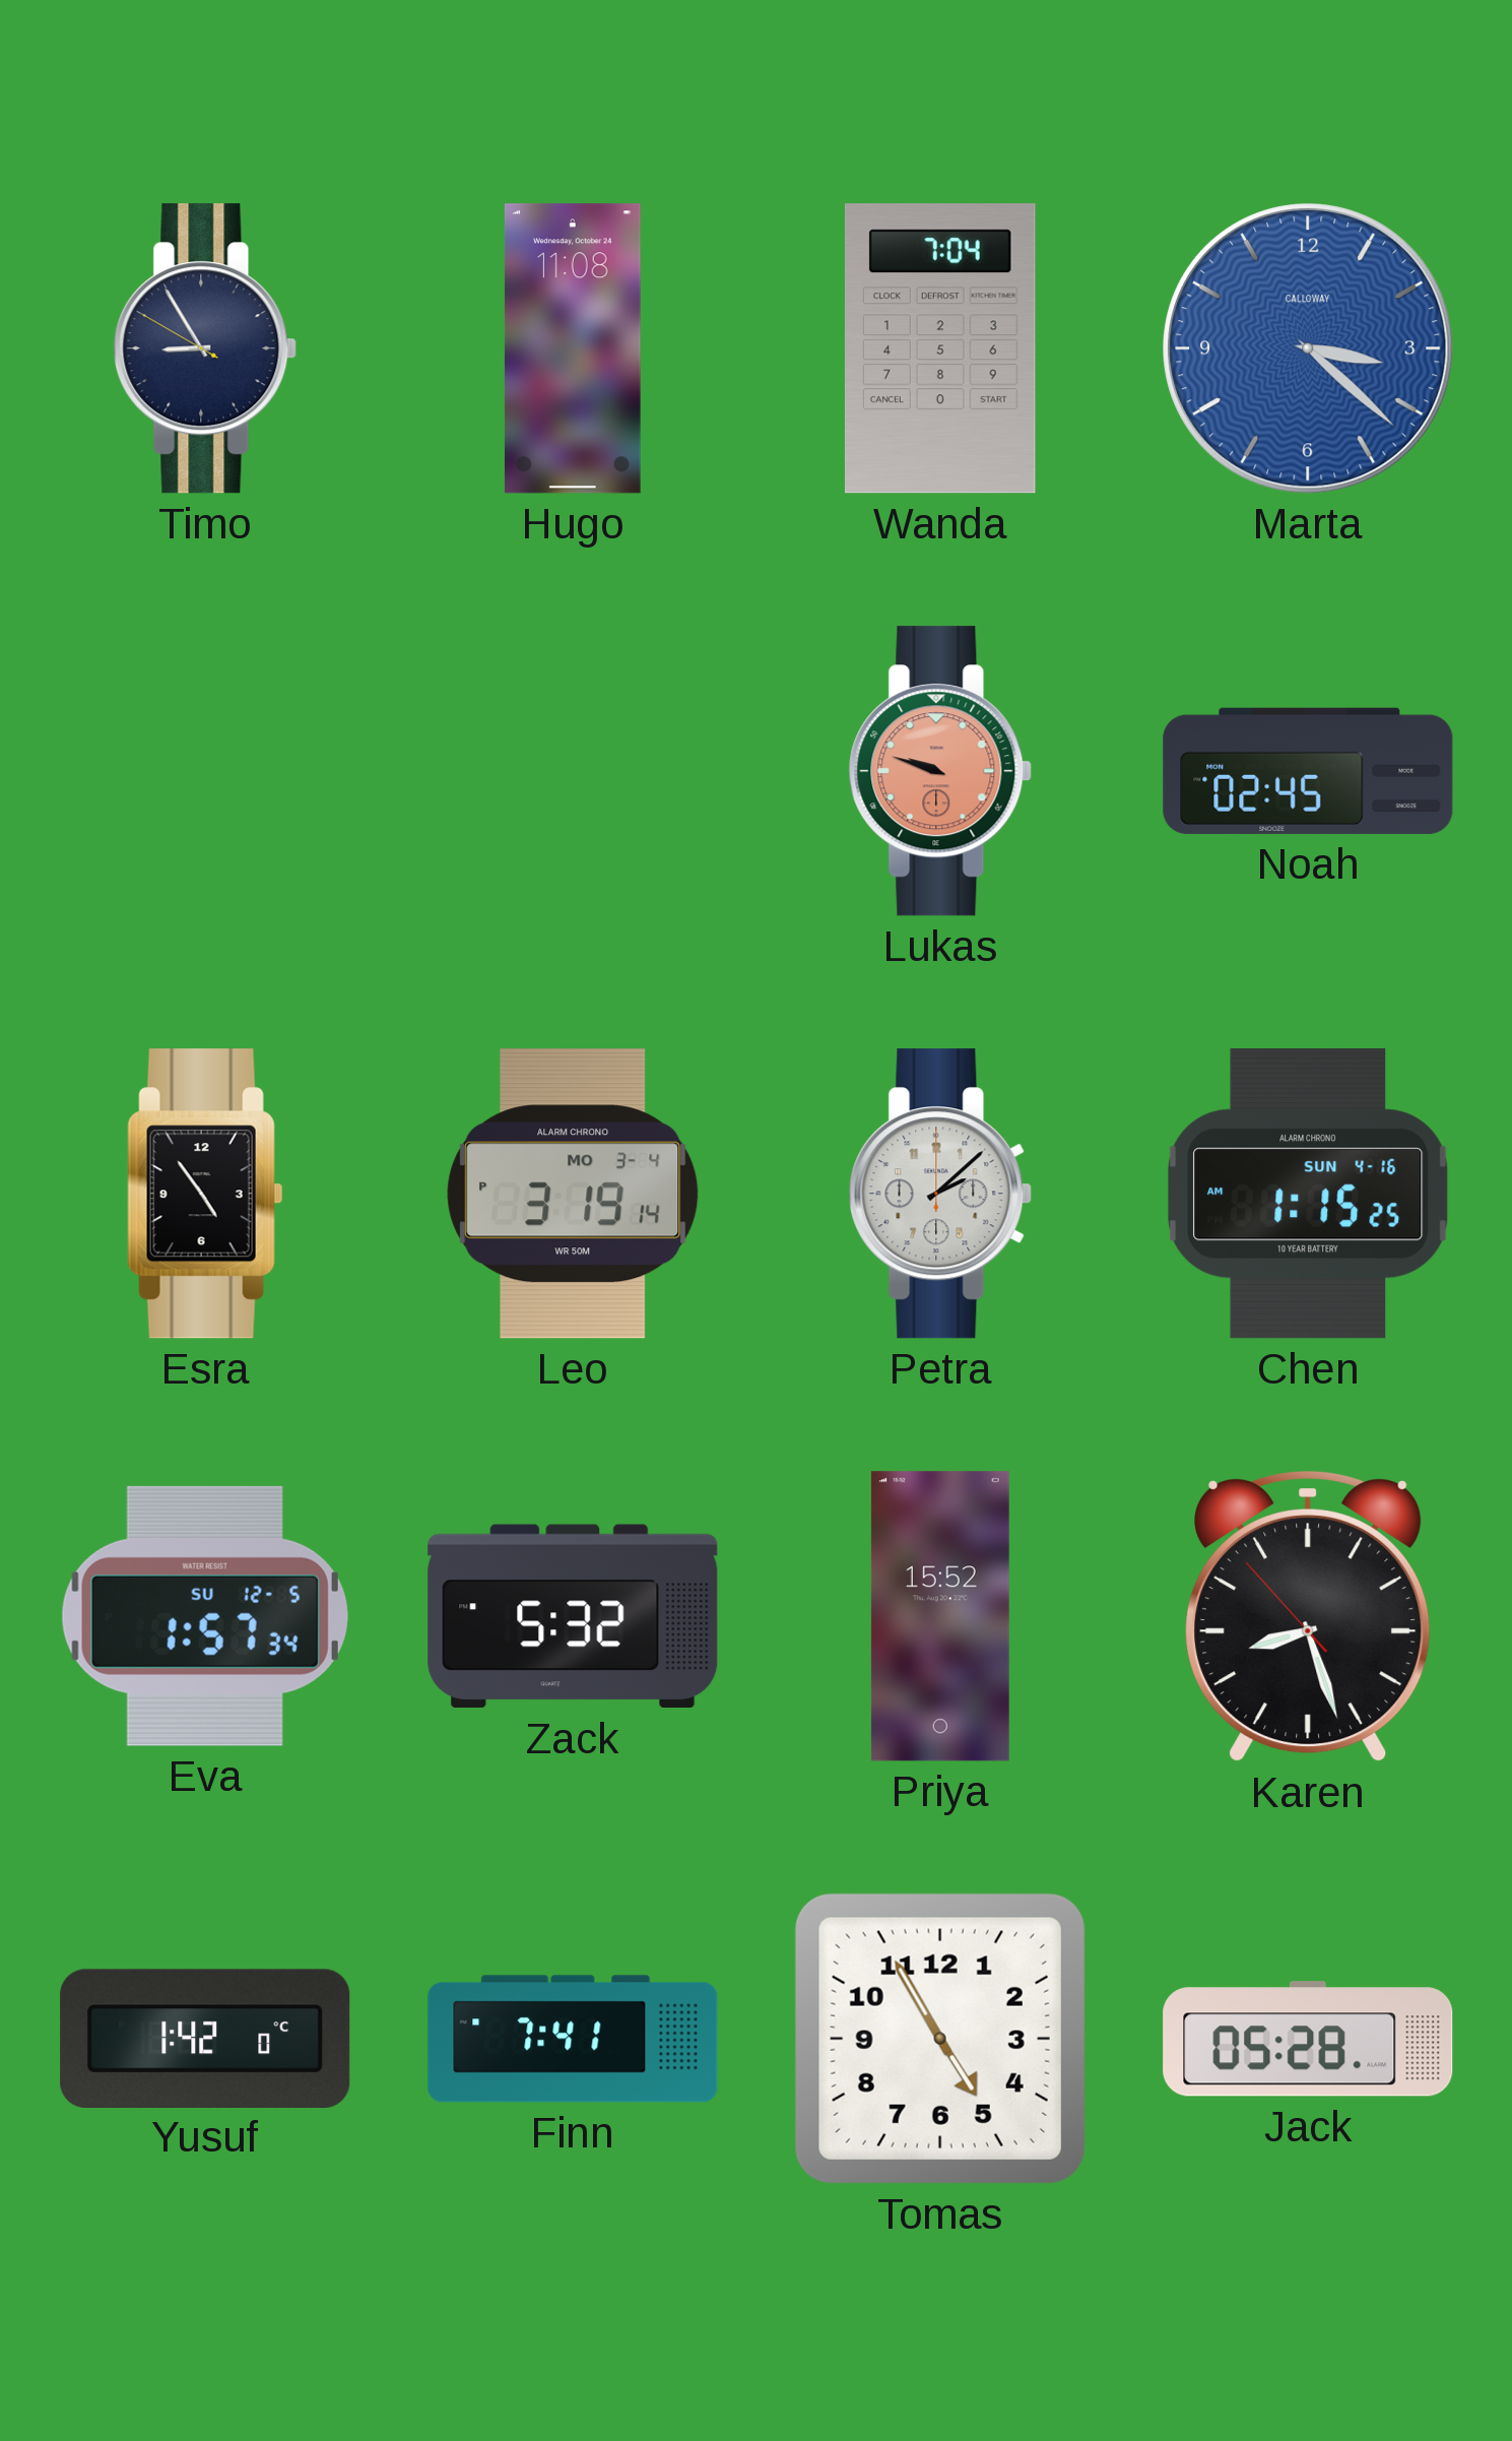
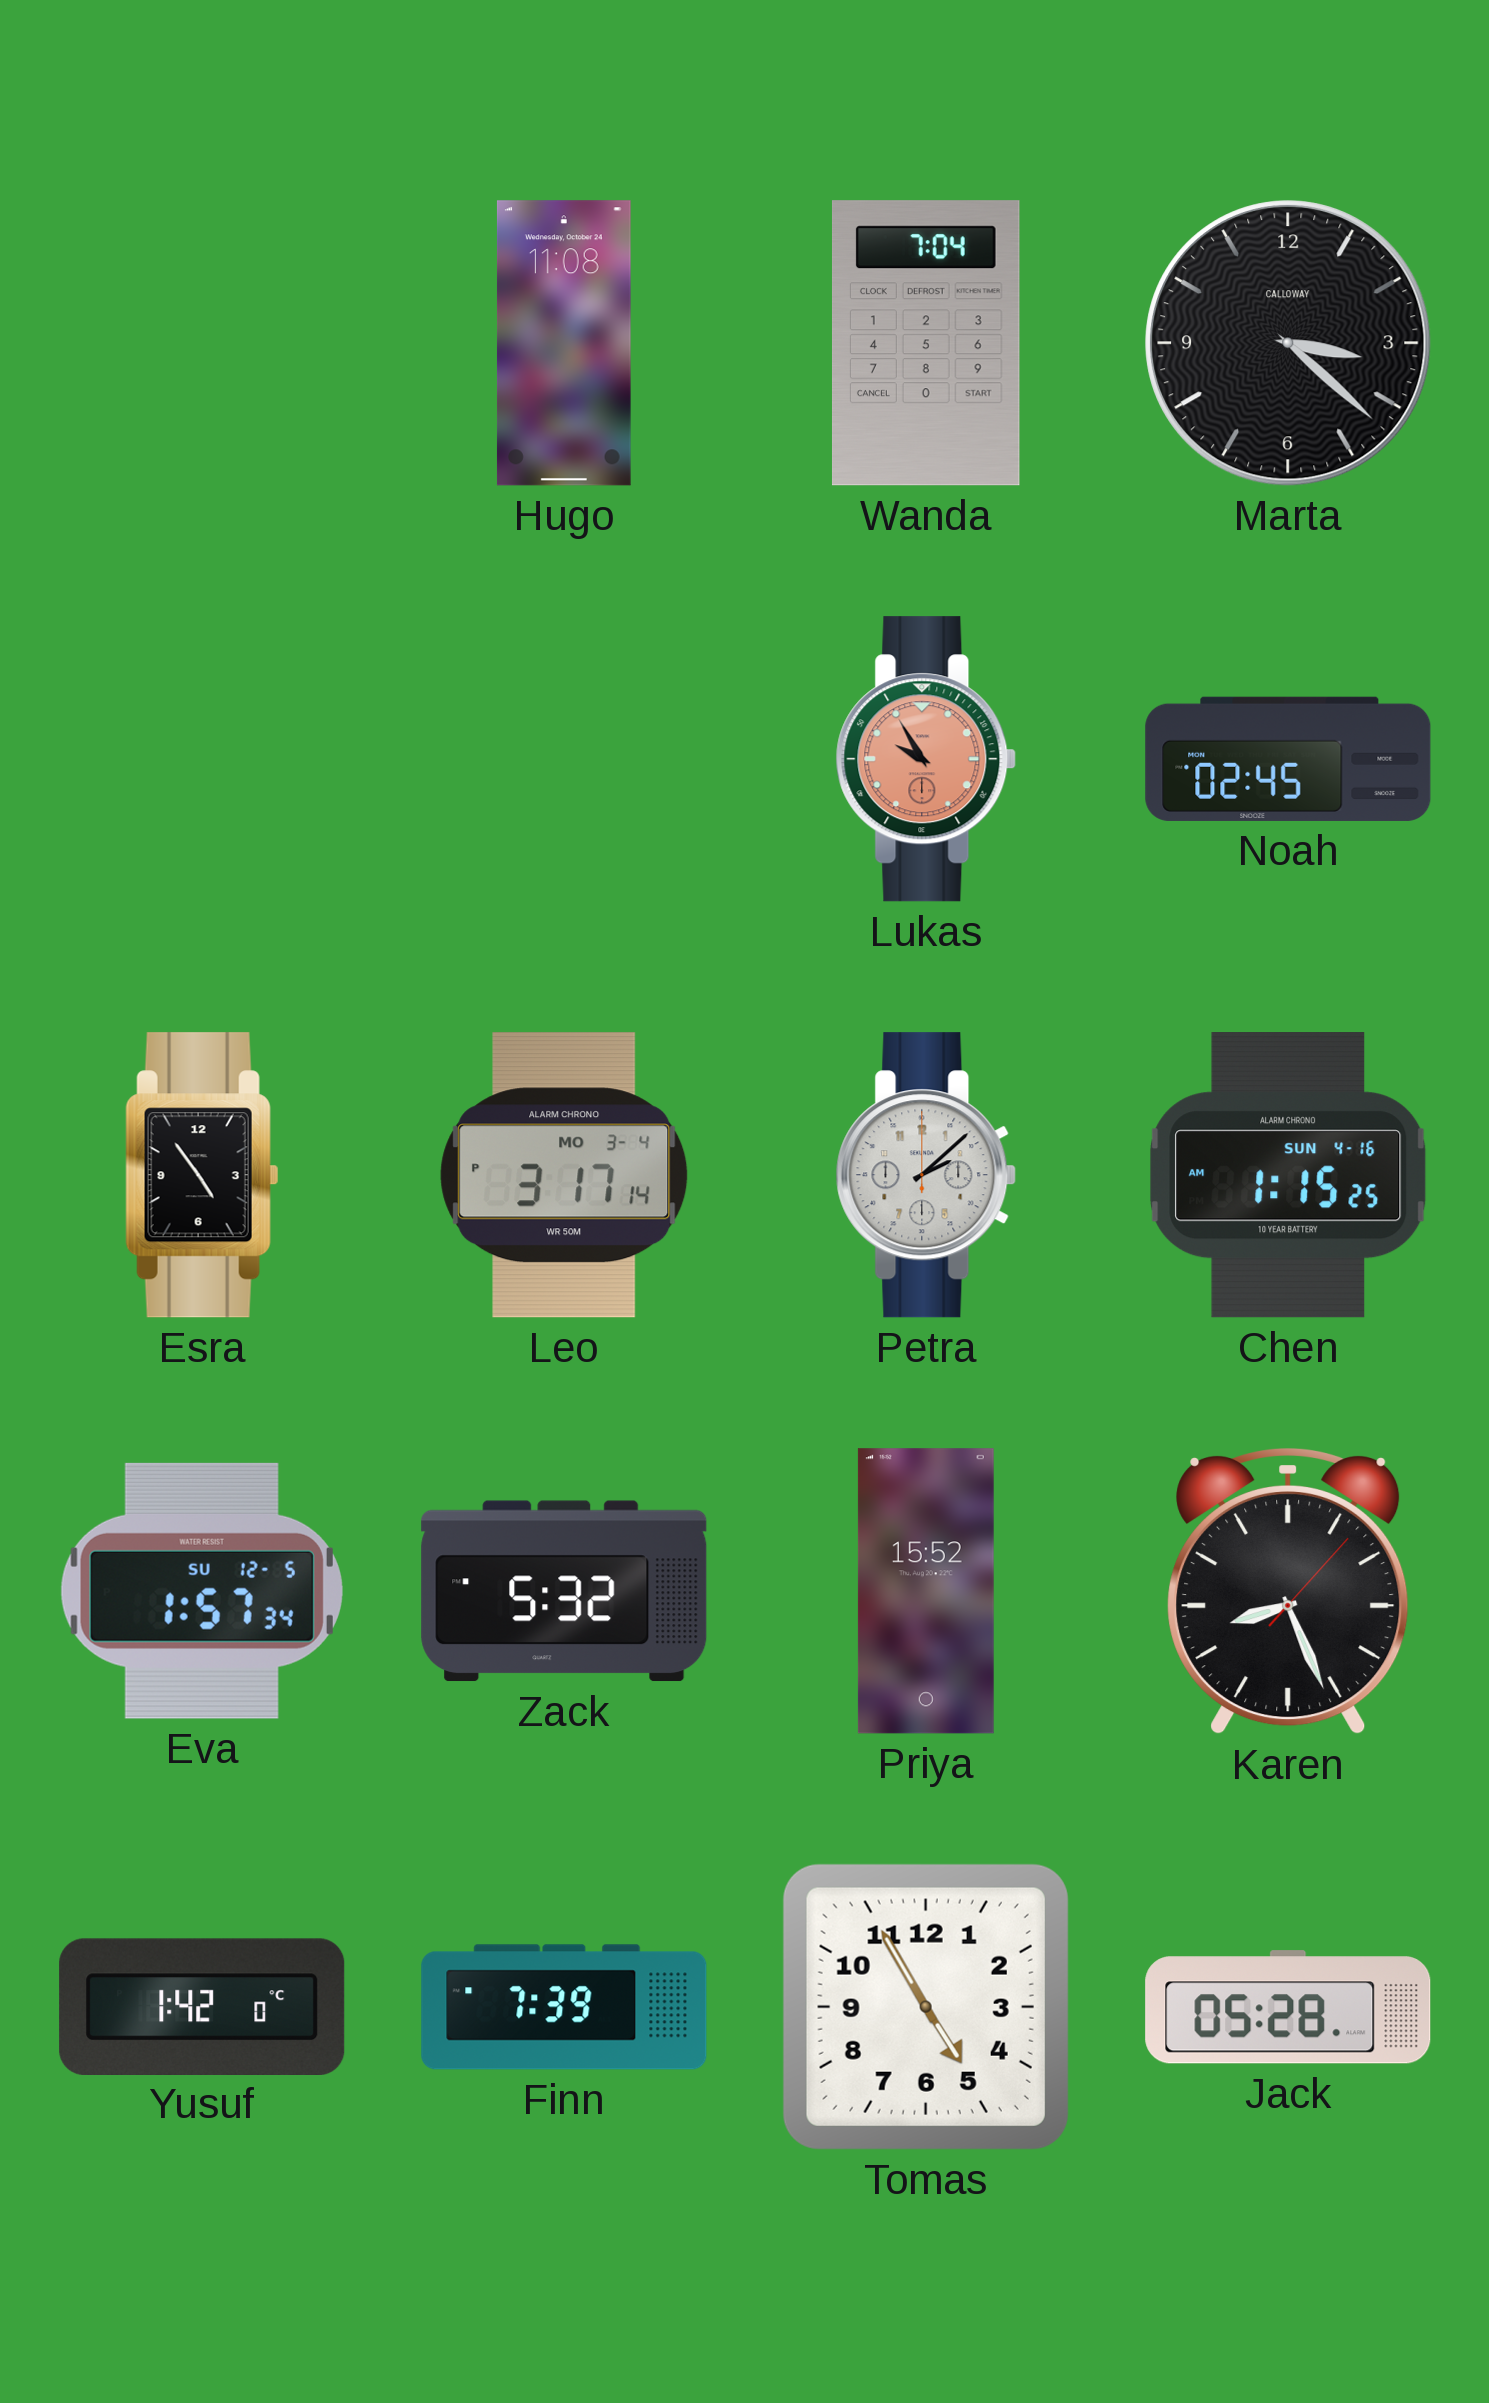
Timo: 8:54 -> none
Marta dial: blue -> black
Lukas: 9:48 -> 9:55
Leo: 3:19 -> 3:17
Karen: 8:26:53 -> 8:26:07
Finn: 7:41 -> 7:39
